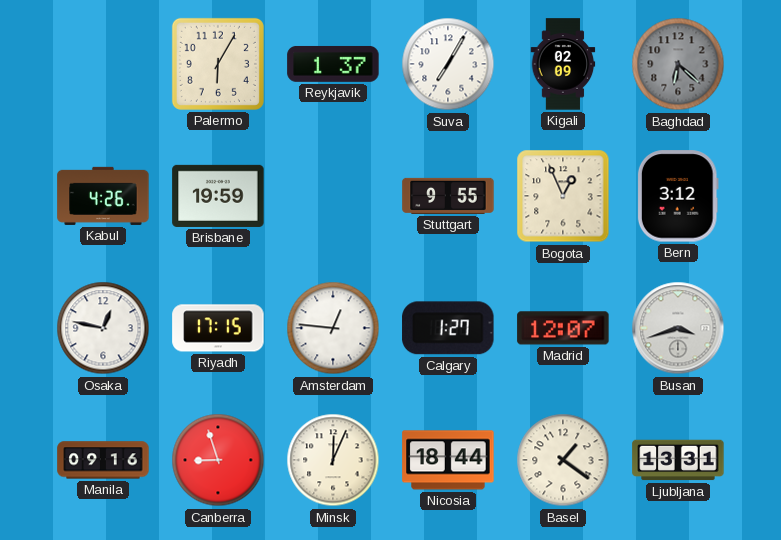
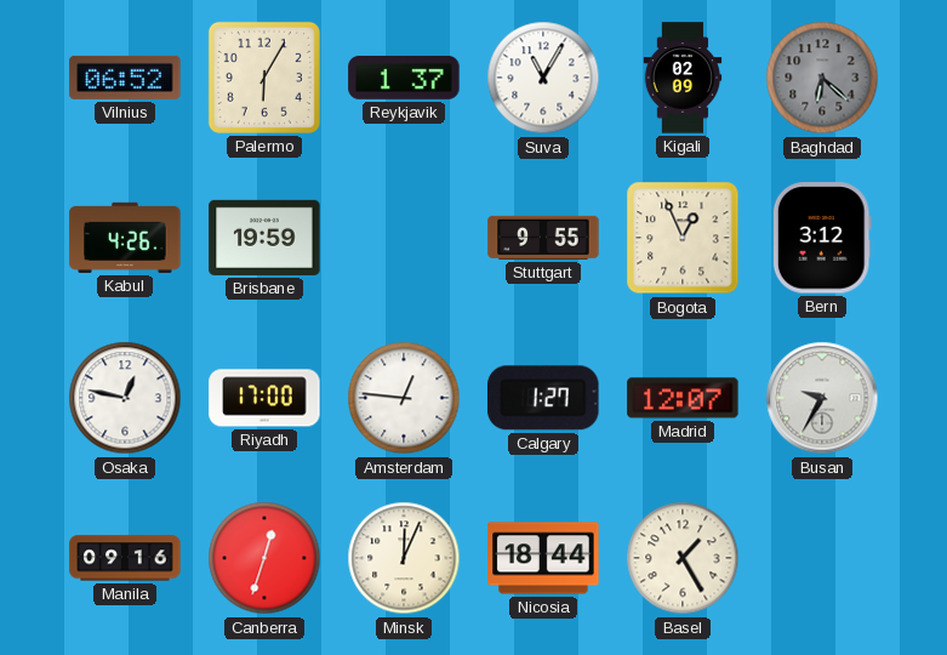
Vilnius: none -> 06:52
Suva: 7:05 -> 11:05
Riyadh: 17:15 -> 17:00
Busan: 3:42 -> 9:35
Canberra: 8:57 -> 12:33
Basel: 1:21 -> 1:25
Ljubljana: 13:31 -> none
